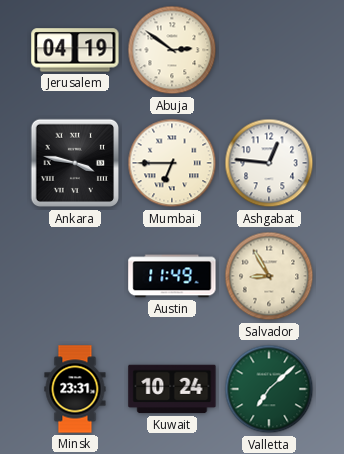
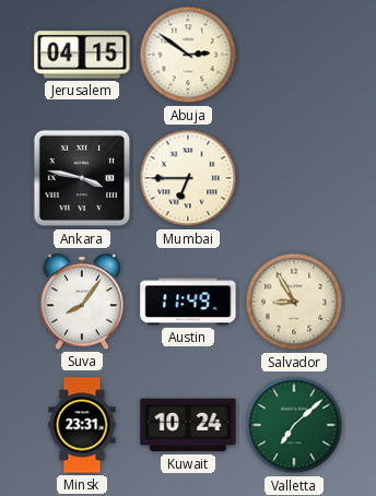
Jerusalem: 04:19 -> 04:15
Ashgabat: 12:46 -> none
Suva: none -> 8:06
